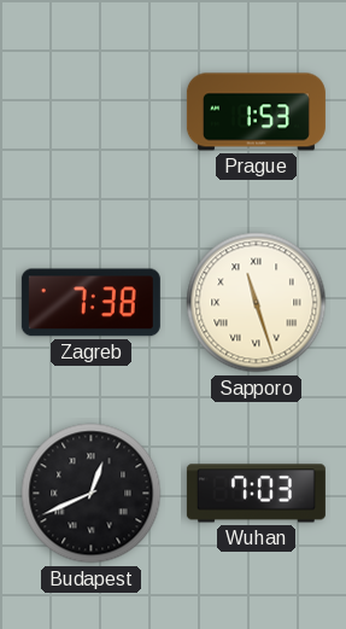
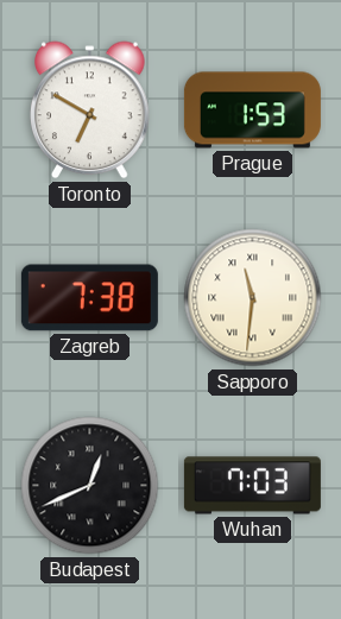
Toronto: none -> 6:50
Sapporo: 11:27 -> 11:31
